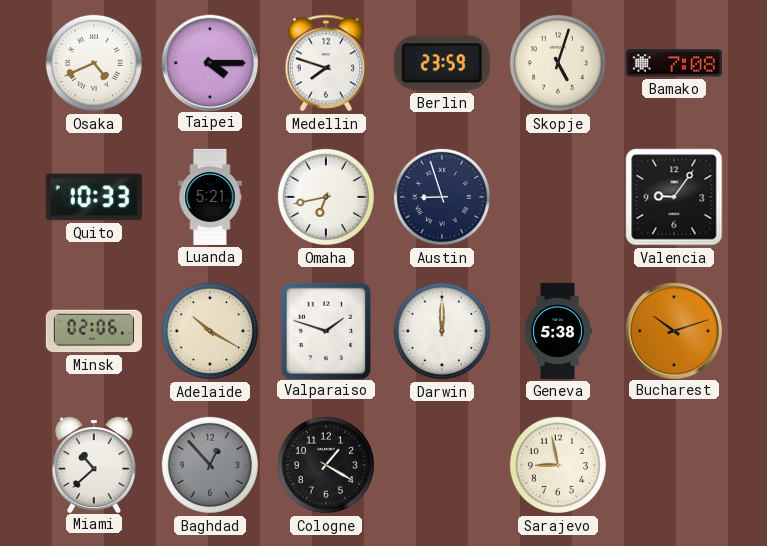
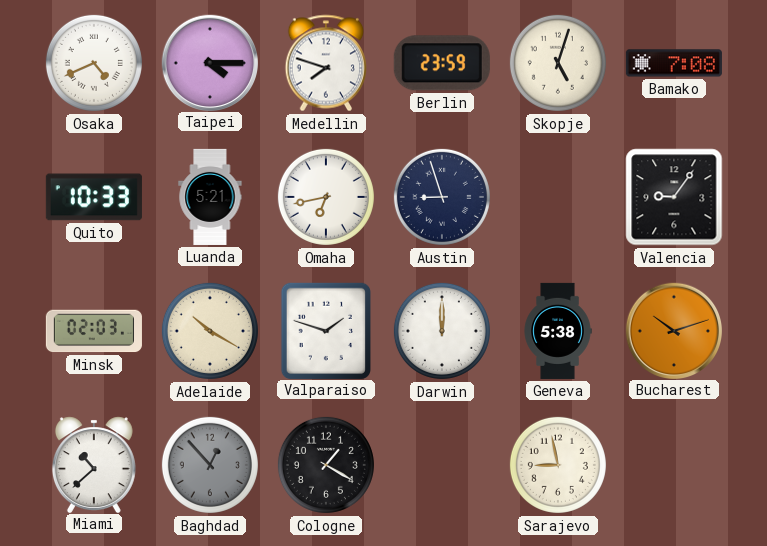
Minsk: 02:06 -> 02:03
